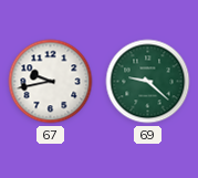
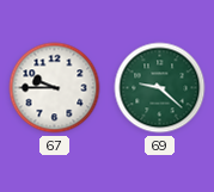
67: 9:43 -> 9:45
